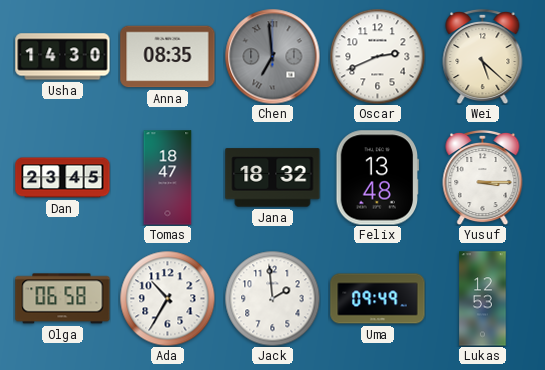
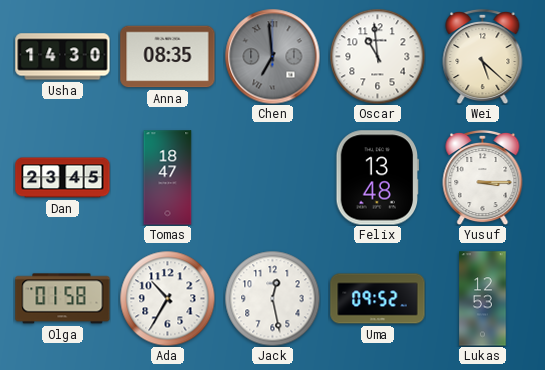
Oscar: 2:41 -> 10:59
Jana: 18:32 -> none
Olga: 06:58 -> 01:58
Jack: 1:59 -> 12:28
Uma: 09:49 -> 09:52
